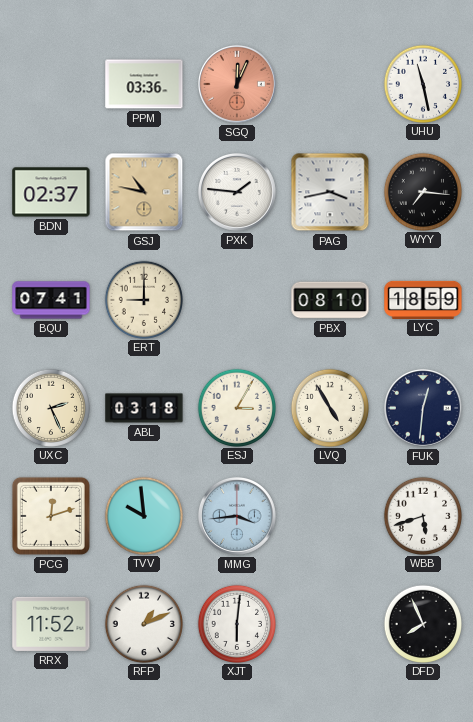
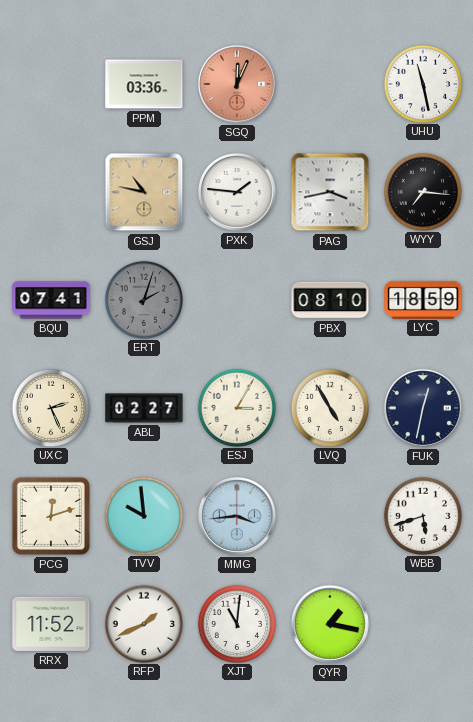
BDN: 02:37 -> none
ERT: 9:00 -> 2:03
ERT dial: cream -> grey
ABL: 03:18 -> 02:27
FUK: 12:31 -> 12:32
RFP: 1:11 -> 1:41
XJT: 6:01 -> 11:01
QYR: none -> 1:17
DFD: 7:56 -> none
